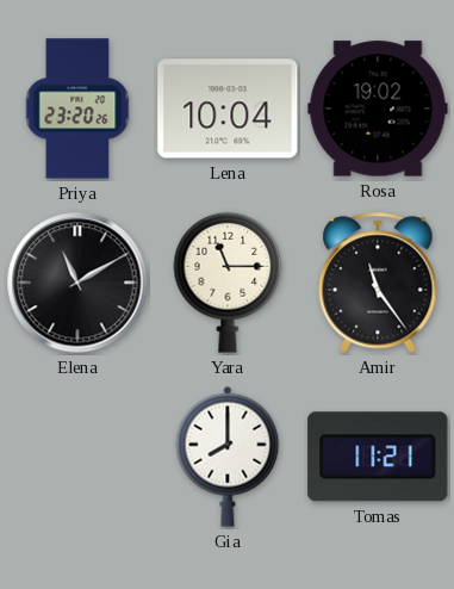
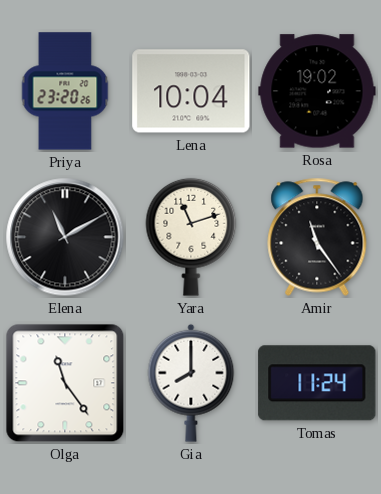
Yara: 11:15 -> 11:12
Olga: none -> 11:24
Tomas: 11:21 -> 11:24
